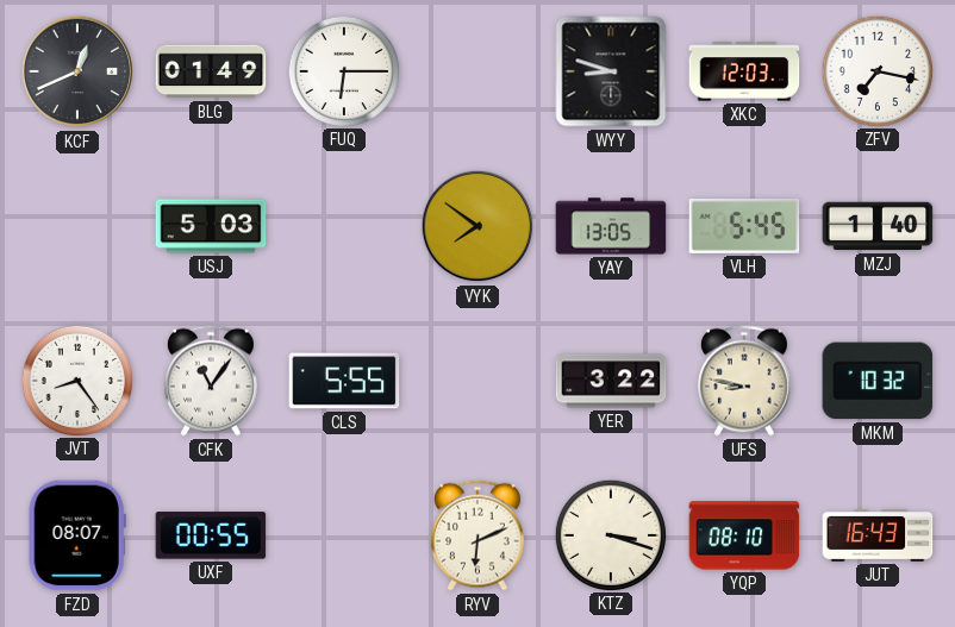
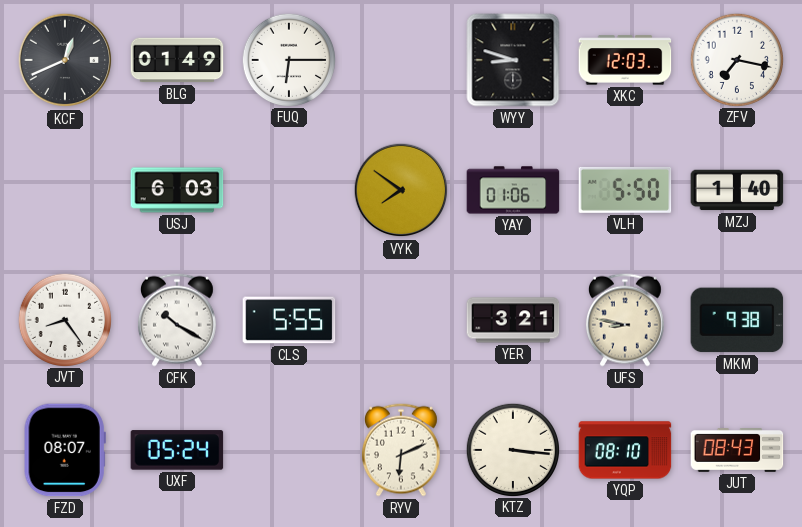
USJ: 5:03 -> 6:03
YAY: 13:05 -> 01:06
VLH: 5:45 -> 5:50
CFK: 11:06 -> 10:20
YER: 3:22 -> 3:21
MKM: 10:32 -> 9:38
UXF: 00:55 -> 05:24
KTZ: 3:18 -> 3:16
JUT: 16:43 -> 08:43
